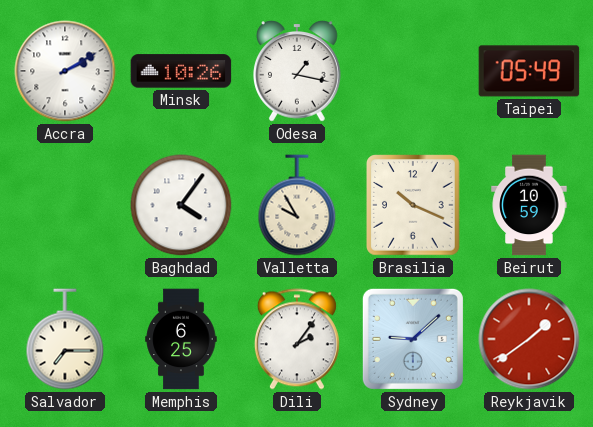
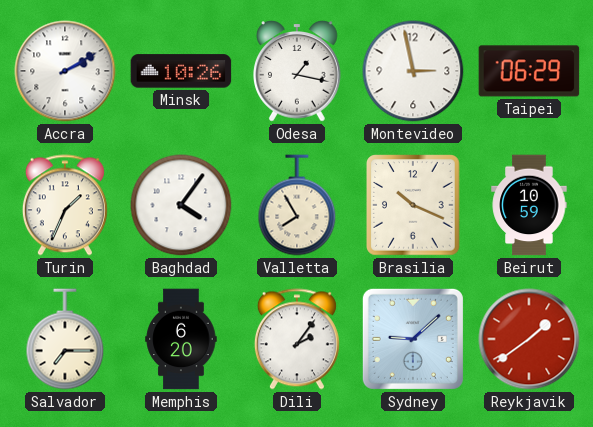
Montevideo: none -> 2:58
Taipei: 05:49 -> 06:29
Turin: none -> 1:34
Valletta: 9:55 -> 7:55
Memphis: 6:25 -> 6:20
